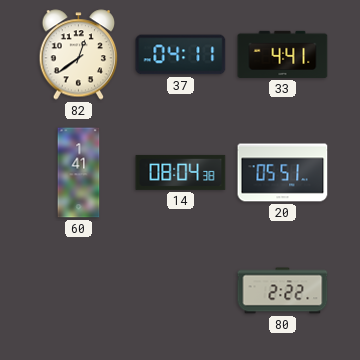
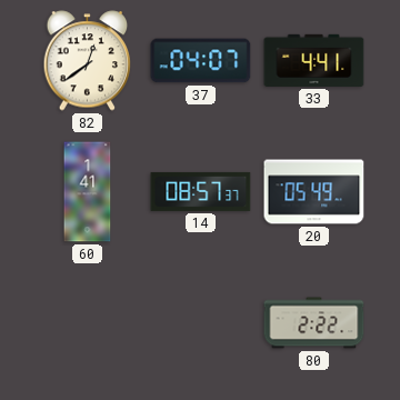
37: 04:11 -> 04:07
14: 08:04 -> 08:57
20: 05:51 -> 05:49
